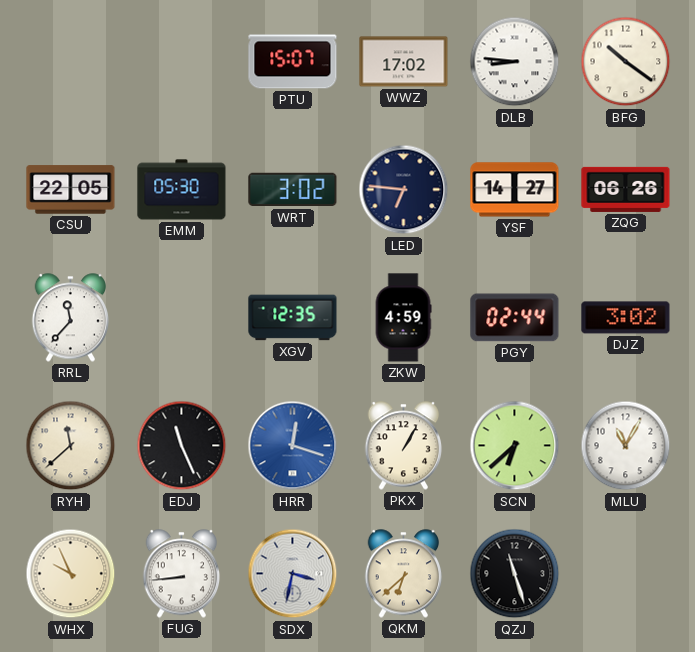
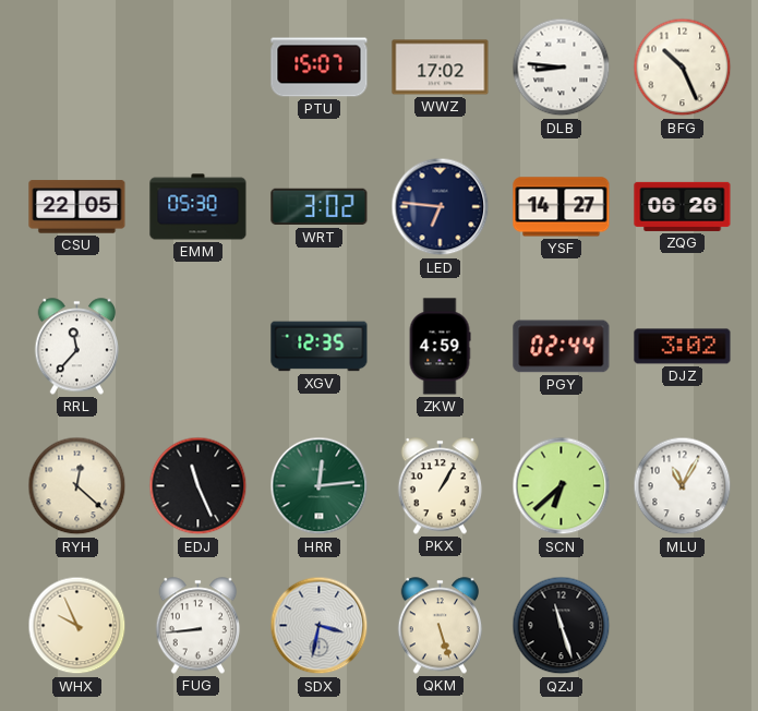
BFG: 10:21 -> 10:26
RYH: 11:38 -> 12:22
HRR: 12:18 -> 12:14
HRR dial: blue -> green
QKM: 6:38 -> 5:27
